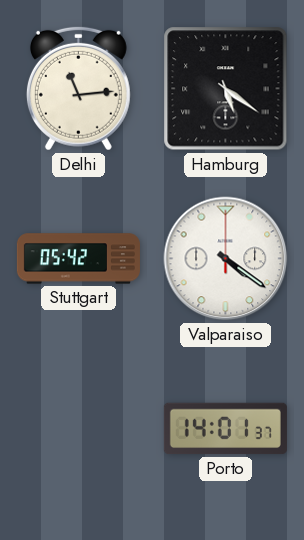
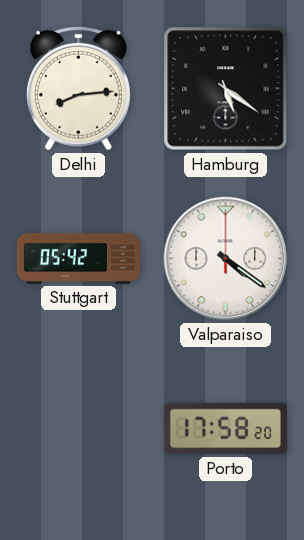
Delhi: 11:14 -> 8:14
Porto: 14:01 -> 17:58
